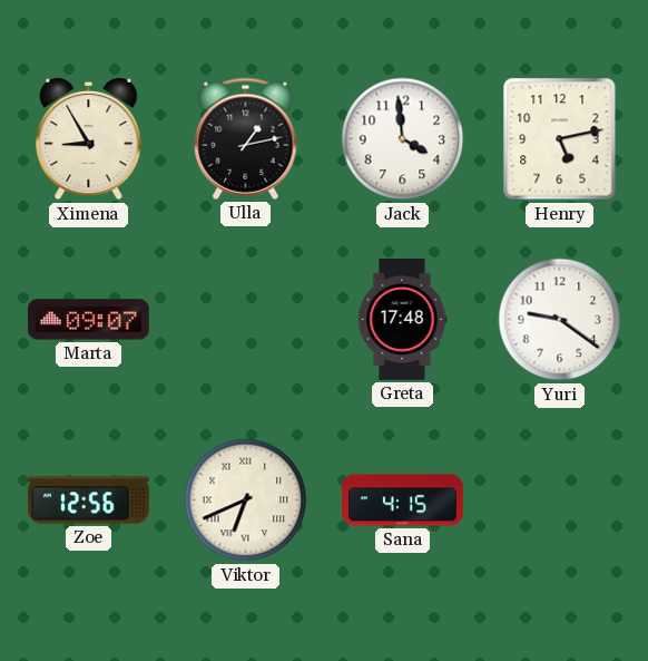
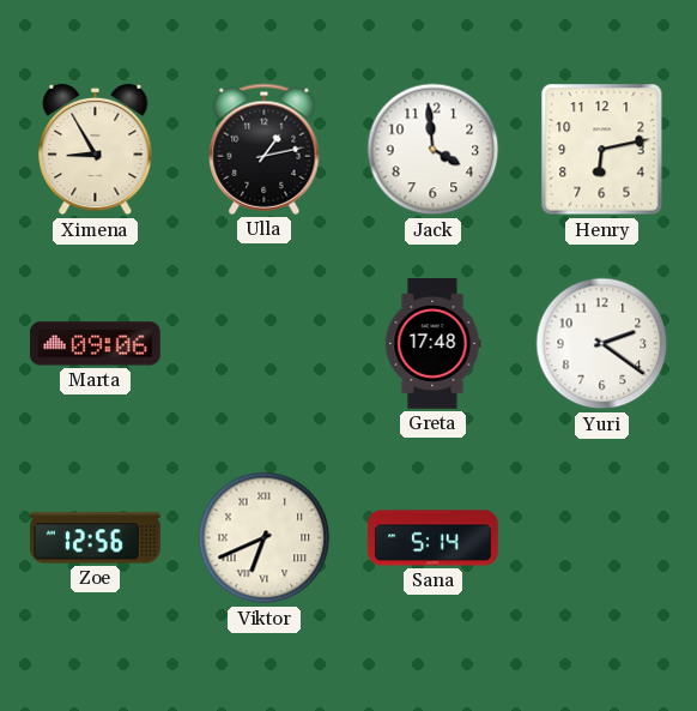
Henry: 5:13 -> 6:13
Marta: 09:07 -> 09:06
Yuri: 9:21 -> 2:21
Sana: 4:15 -> 5:14
